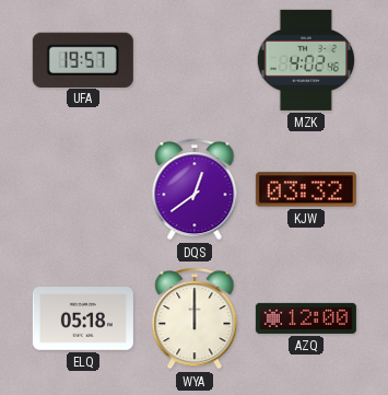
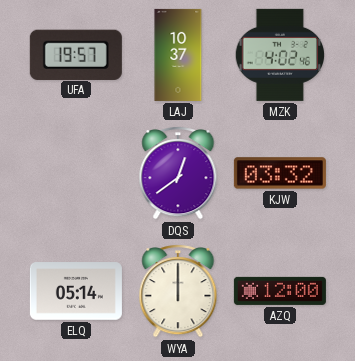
LAJ: none -> 10:37
ELQ: 05:18 -> 05:14
